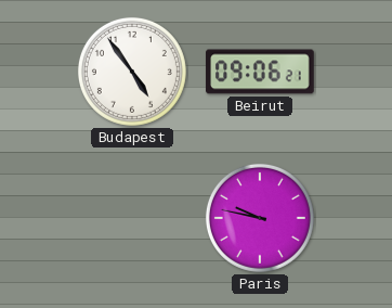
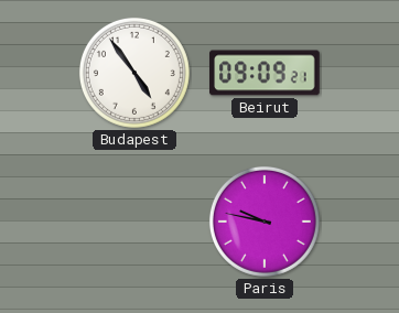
Beirut: 09:06 -> 09:09
